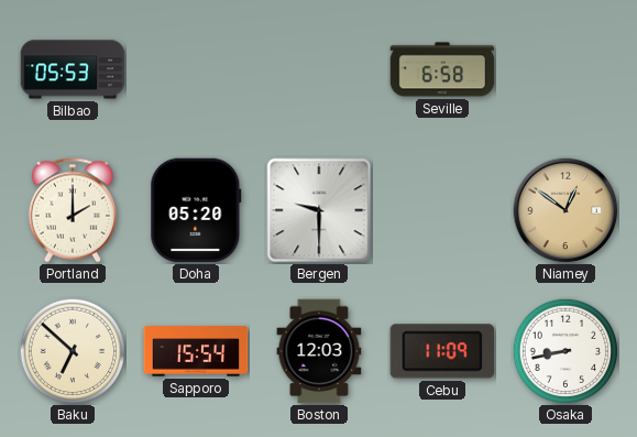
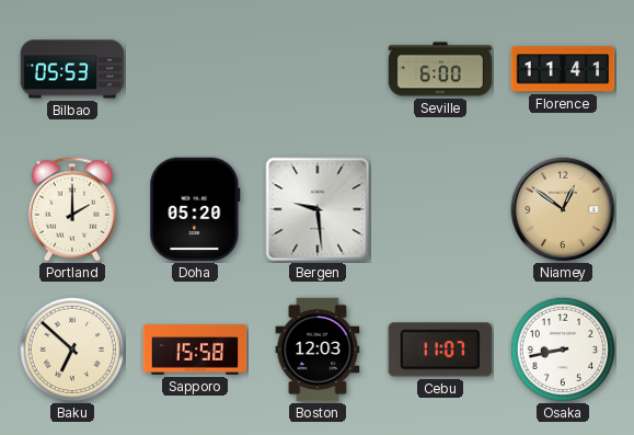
Seville: 6:58 -> 6:00
Florence: none -> 11:41
Bergen: 9:30 -> 9:29
Sapporo: 15:54 -> 15:58
Cebu: 11:09 -> 11:07
